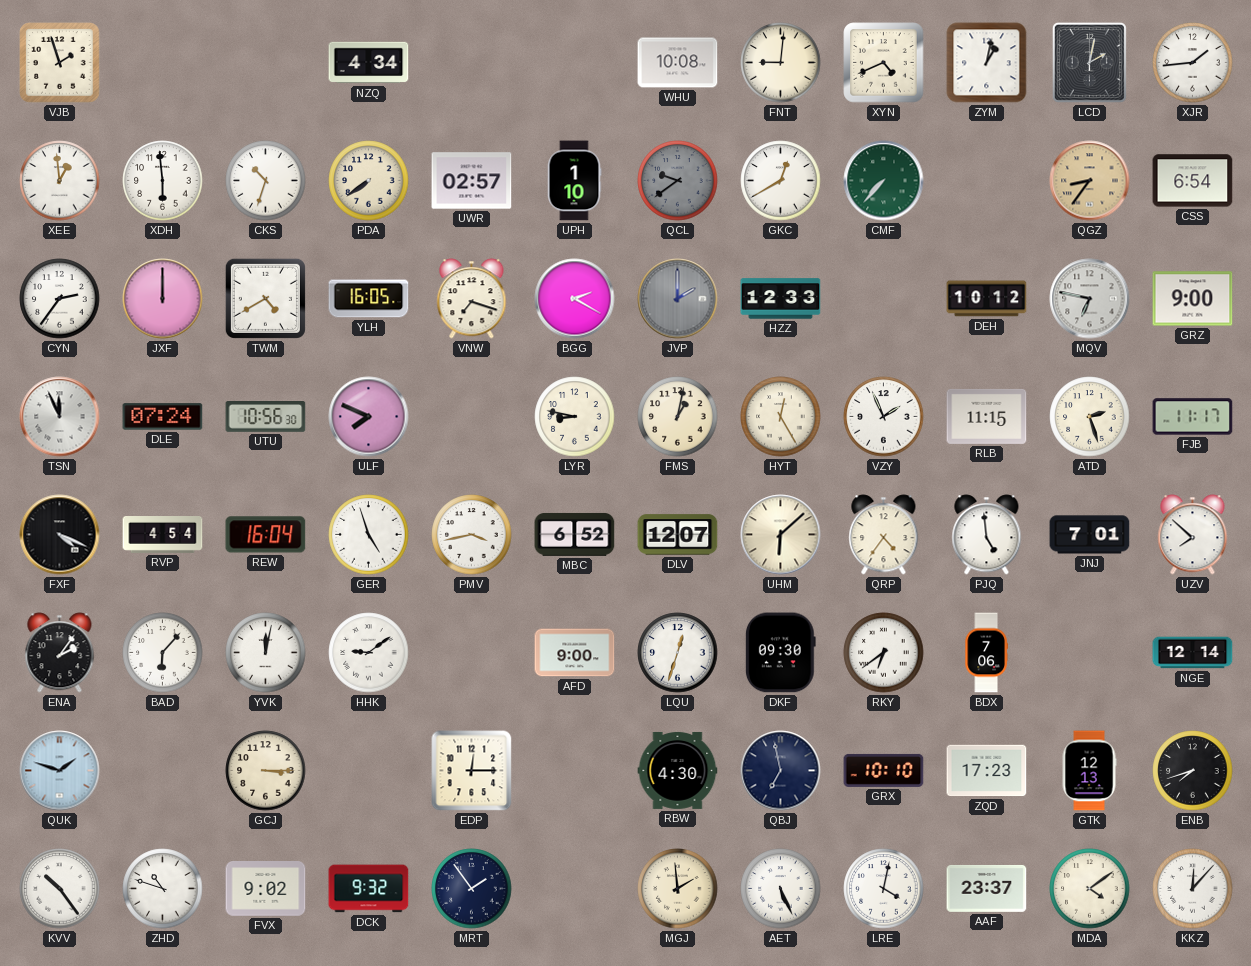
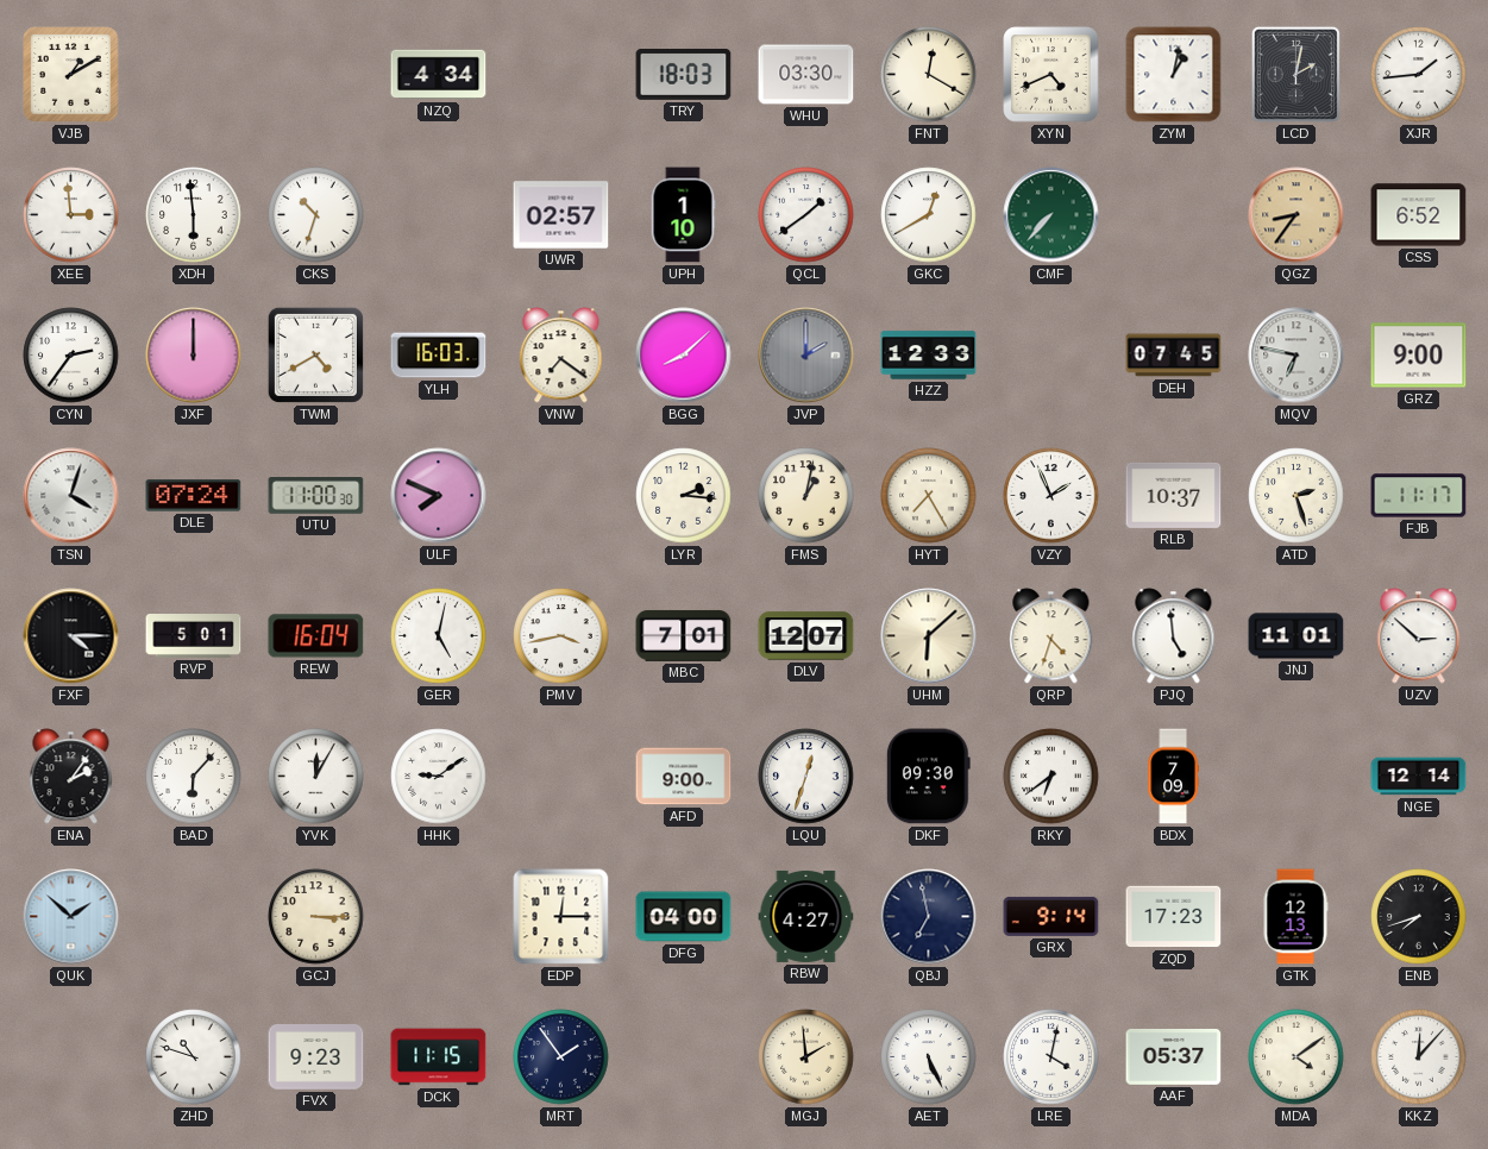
VJB: 1:57 -> 1:10
TRY: none -> 18:03
WHU: 10:08 -> 03:30
FNT: 9:01 -> 12:20
XEE: 12:59 -> 2:59
PDA: 7:39 -> none
QCL: 9:39 -> 1:39
QCL dial: grey -> white
CSS: 6:54 -> 6:52
YLH: 16:05 -> 16:03
VNW: 7:18 -> 7:21
BGG: 2:20 -> 8:08
DEH: 10:12 -> 07:45
TSN: 11:56 -> 4:03
UTU: 10:56 -> 11:00
LYR: 8:47 -> 2:16
HYT: 12:25 -> 7:25
RLB: 11:15 -> 10:37
FXF: 4:19 -> 4:15
RVP: 4:54 -> 5:01
GER: 4:57 -> 5:02
MBC: 6:52 -> 7:01
QRP: 4:36 -> 4:33
JNJ: 7:01 -> 11:01
UZV: 7:52 -> 2:52
YVK: 12:02 -> 12:05
BDX: 7:06 -> 7:09
QUK: 1:48 -> 1:52
DFG: none -> 04:00
RBW: 4:30 -> 4:27
GRX: 10:10 -> 9:14
KVV: 10:24 -> none
FVX: 9:02 -> 9:23
DCK: 9:32 -> 11:15
AAF: 23:37 -> 05:37
